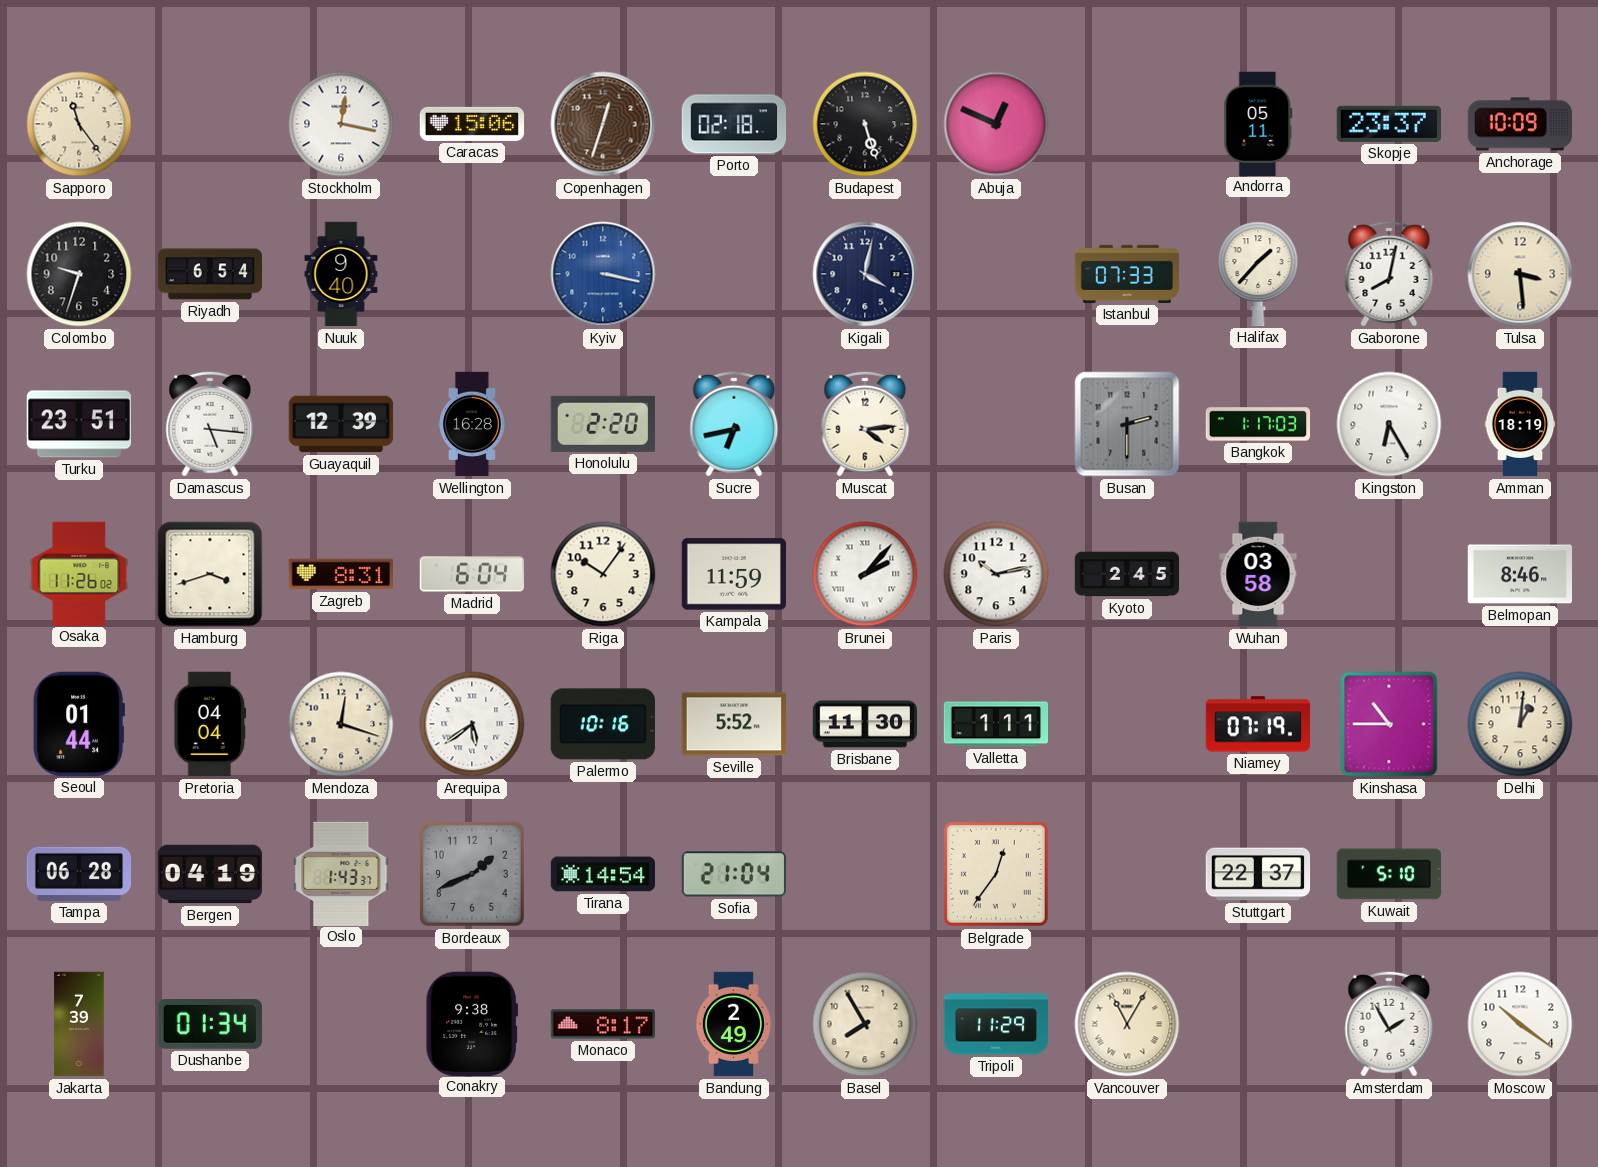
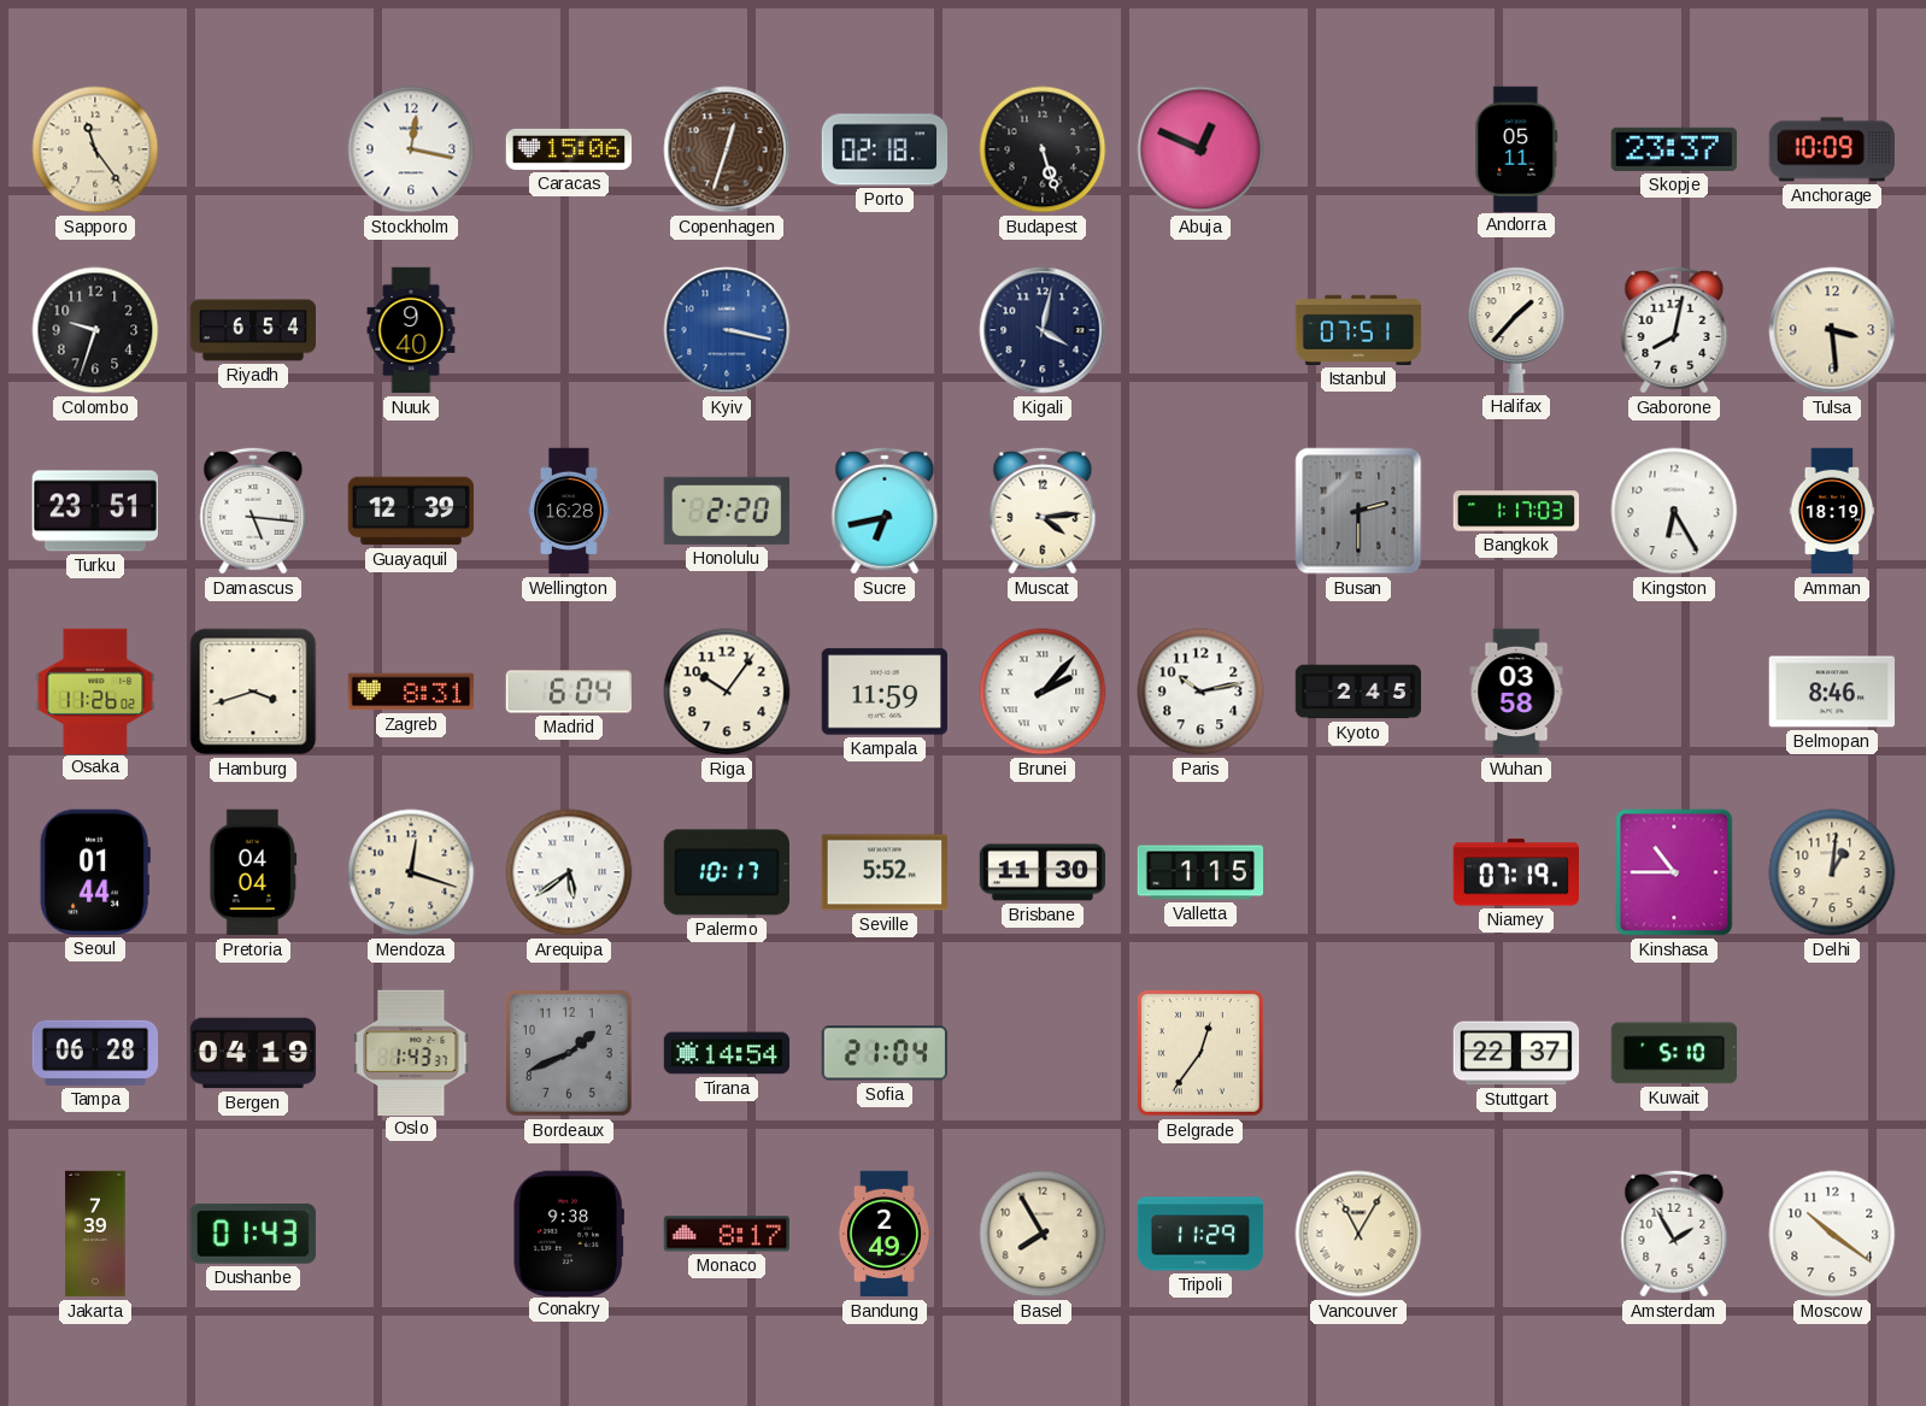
Istanbul: 07:33 -> 07:51
Palermo: 10:16 -> 10:17
Valletta: 1:11 -> 1:15
Dushanbe: 01:34 -> 01:43
